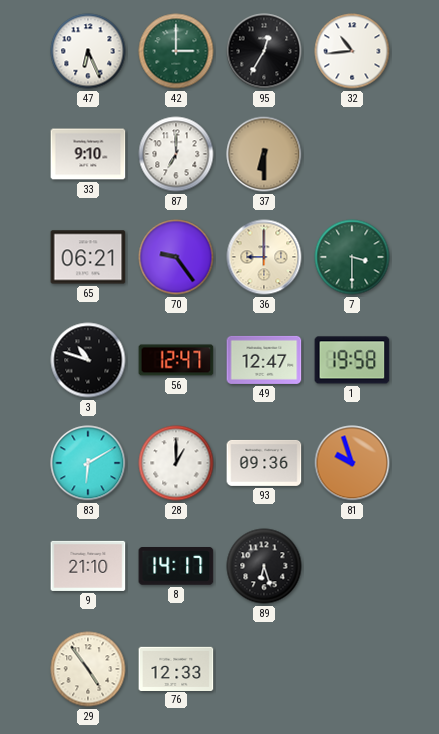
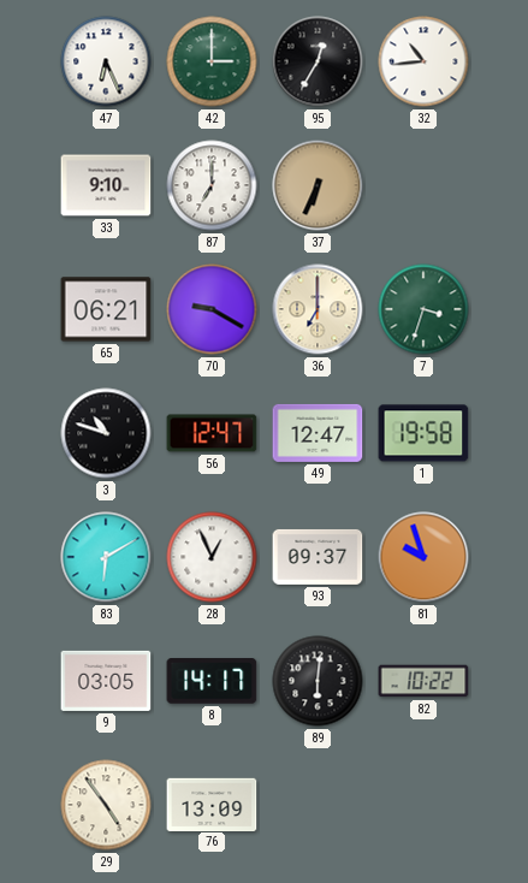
37: 6:30 -> 6:34
70: 9:24 -> 9:20
36: 9:00 -> 7:00
7: 3:30 -> 3:33
28: 1:00 -> 12:56
93: 09:36 -> 09:37
9: 21:10 -> 03:05
89: 6:27 -> 6:01
82: none -> 10:22
76: 12:33 -> 13:09
